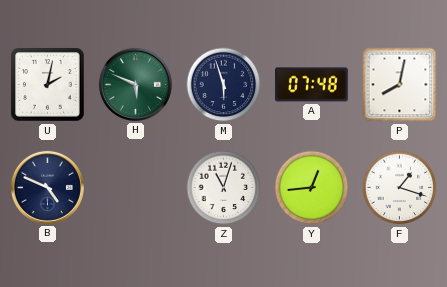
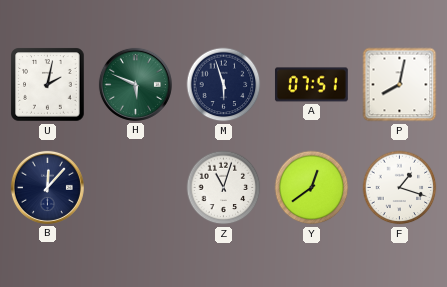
A: 07:48 -> 07:51
B: 4:49 -> 12:07
Y: 12:44 -> 12:39
